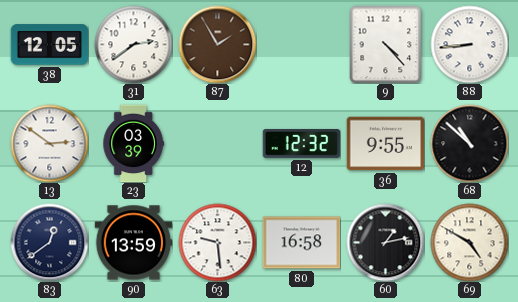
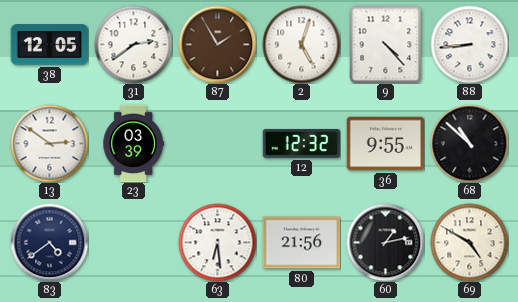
2: none -> 5:03
83: 12:39 -> 4:39
90: 13:59 -> none
63: 9:29 -> 6:29
80: 16:58 -> 21:56
